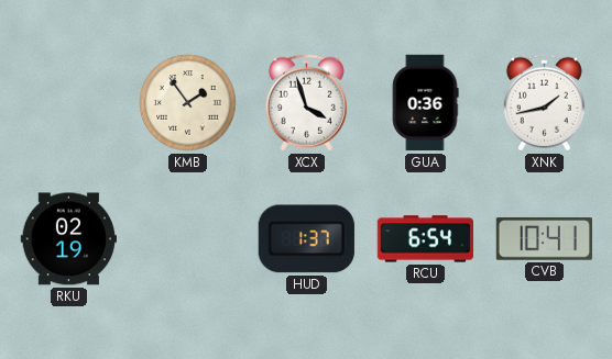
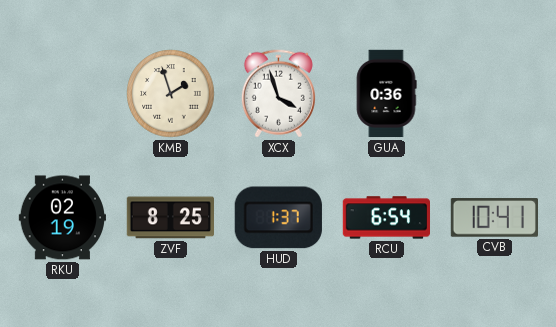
KMB: 1:54 -> 1:57
XNK: 1:43 -> none
ZVF: none -> 8:25
